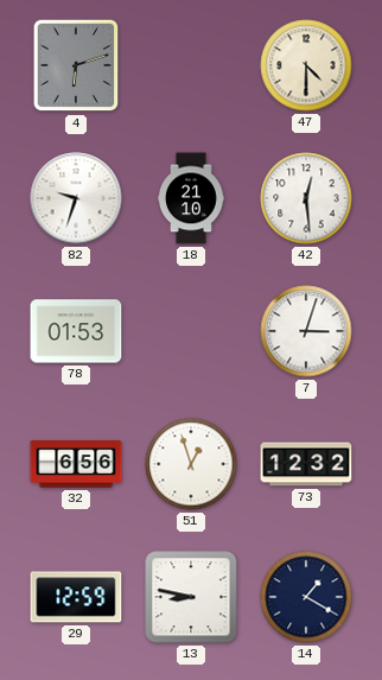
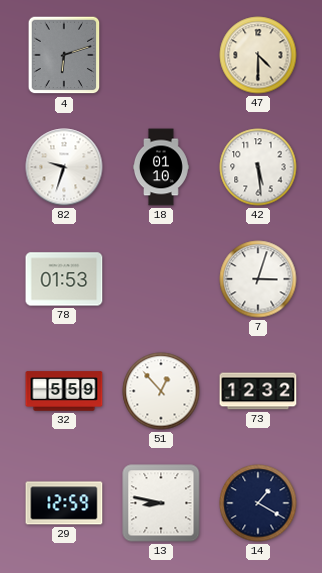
18: 21:10 -> 01:10
42: 12:29 -> 5:29
32: 6:56 -> 5:59
51: 12:57 -> 12:53
